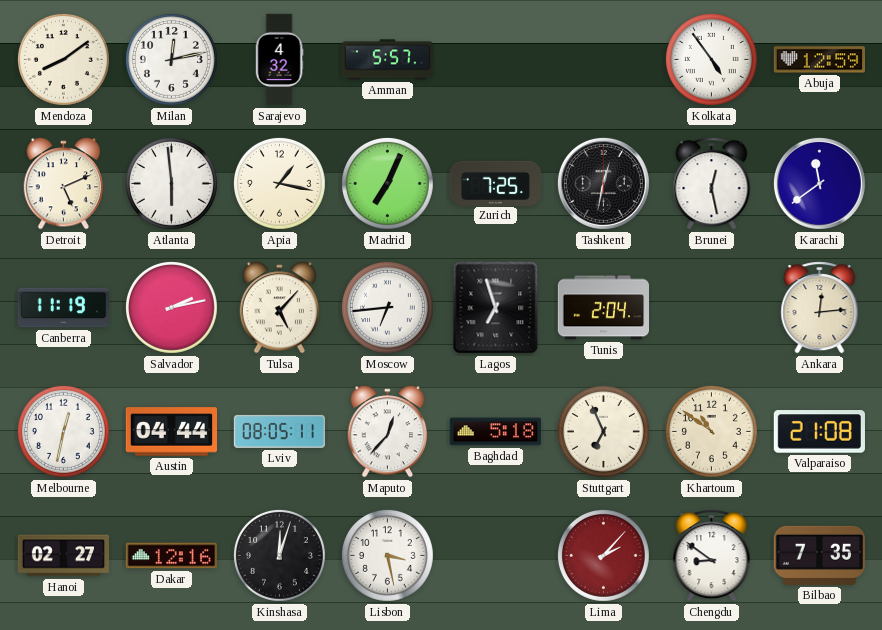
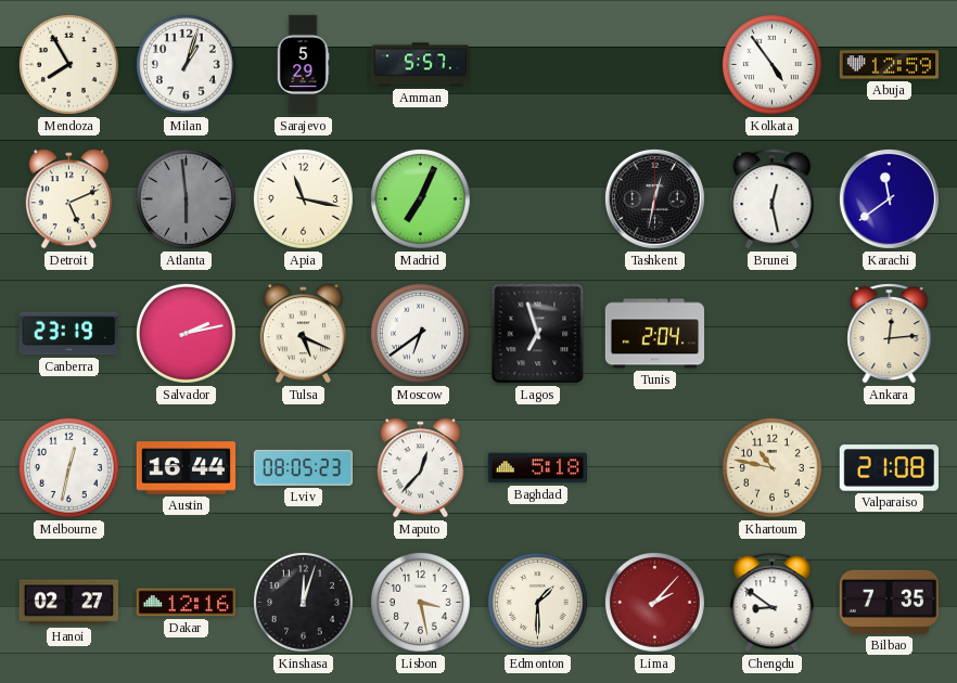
Mendoza: 8:09 -> 7:55
Milan: 12:13 -> 1:03
Sarajevo: 4:32 -> 5:29
Atlanta dial: white -> grey
Apia: 1:17 -> 11:17
Zurich: 7:25 -> none
Canberra: 11:19 -> 23:19
Tulsa: 5:07 -> 5:19
Moscow: 6:44 -> 6:39
Austin: 04:44 -> 16:44
Lviv: 08:05:11 -> 08:05:23
Stuttgart: 6:56 -> none
Khartoum: 10:51 -> 10:47
Edmonton: none -> 1:30
